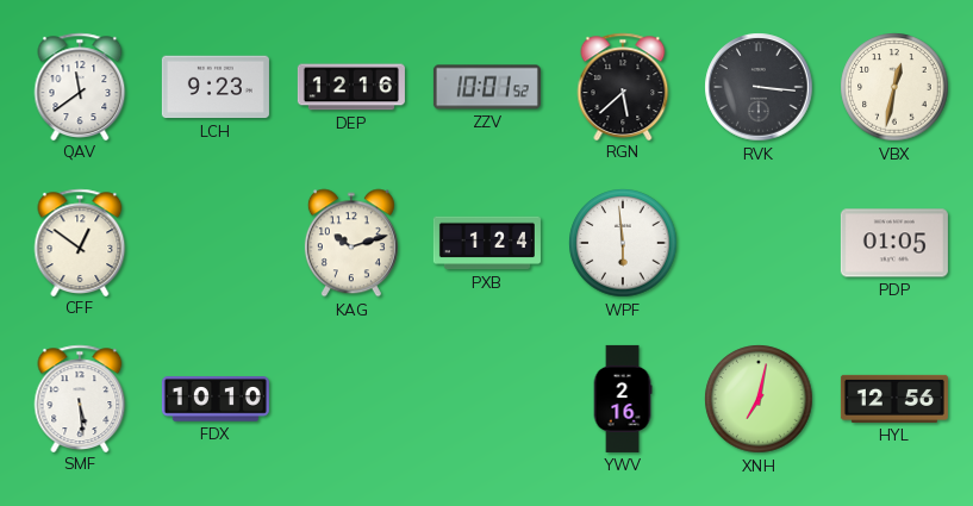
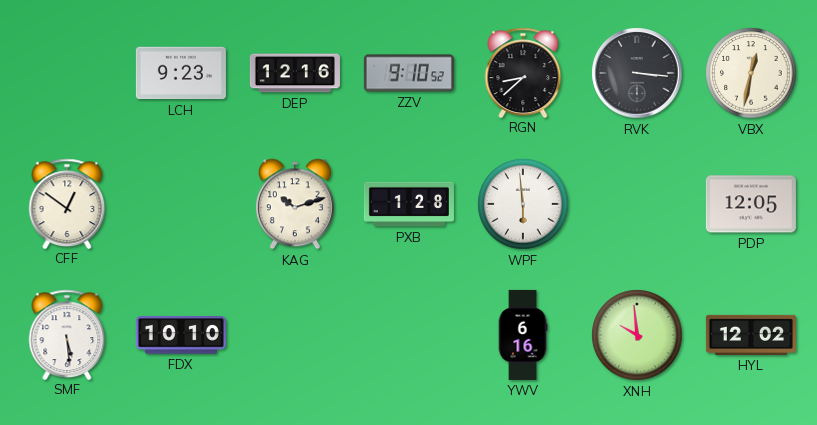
QAV: 11:39 -> none
ZZV: 10:01 -> 9:10
RGN: 5:38 -> 8:38
PXB: 1:24 -> 1:28
PDP: 01:05 -> 12:05
YWV: 2:16 -> 6:16
XNH: 7:02 -> 9:59
HYL: 12:56 -> 12:02
